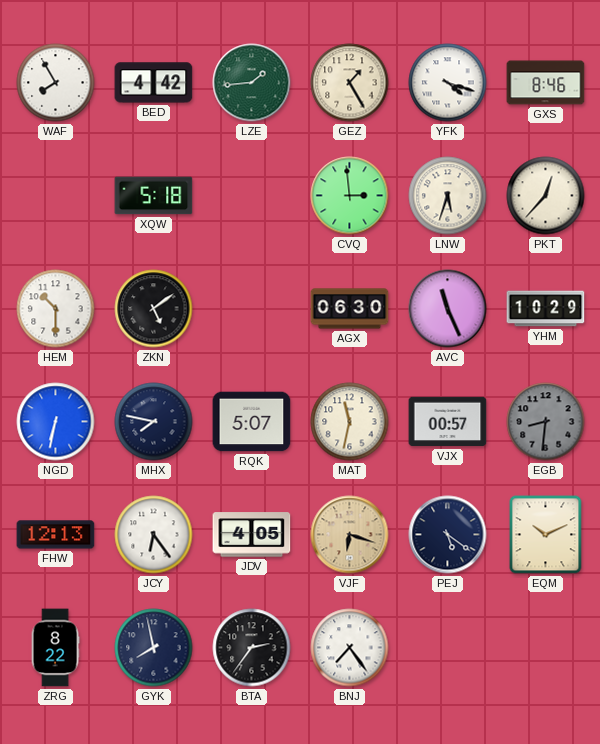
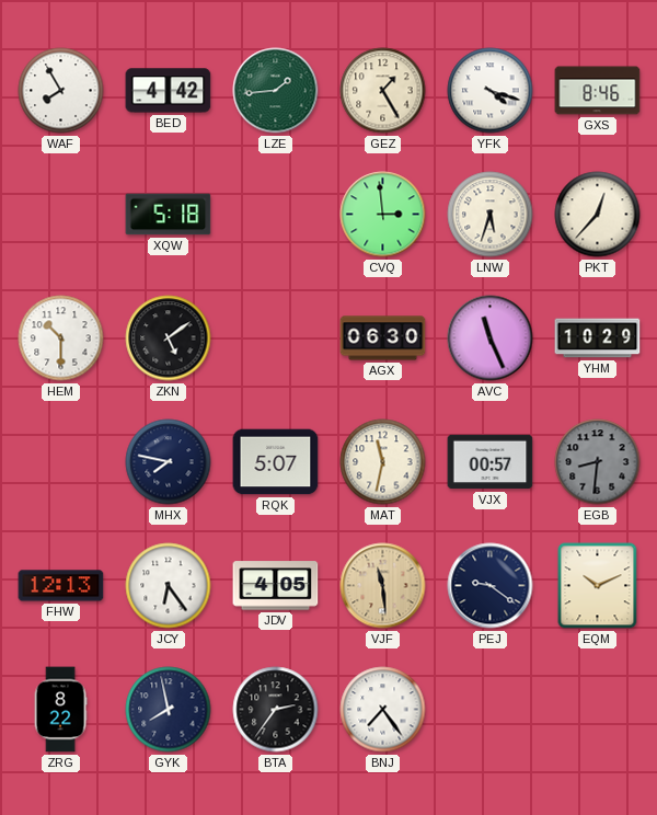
NGD: 6:32 -> none
VJF: 6:18 -> 11:29
PEJ: 5:21 -> 9:21
